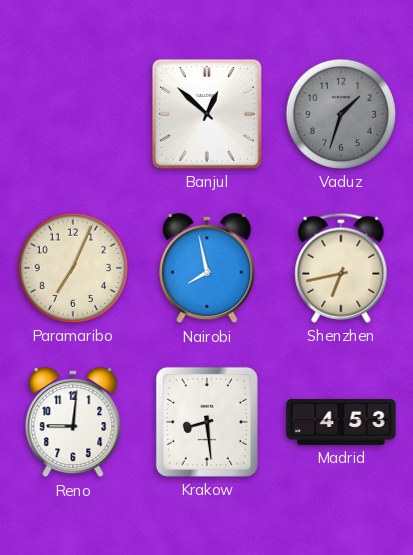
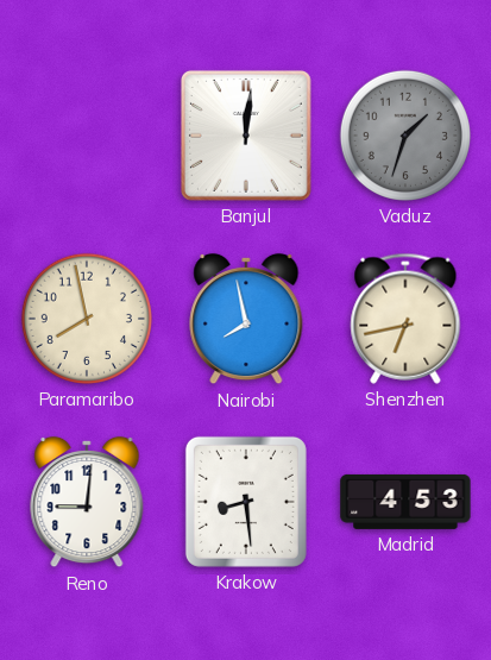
Banjul: 12:52 -> 12:01
Paramaribo: 7:04 -> 7:58
